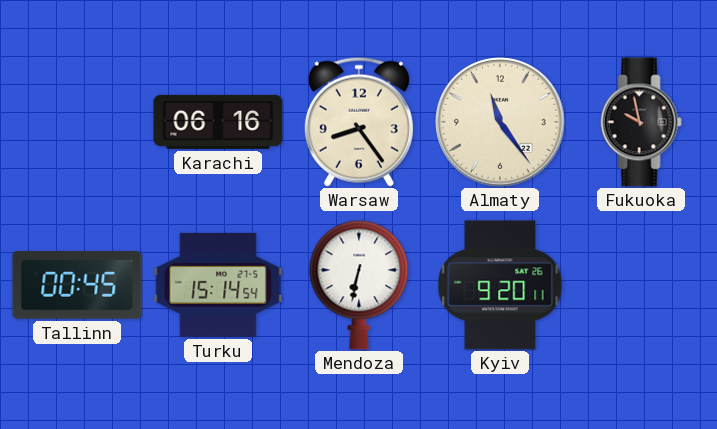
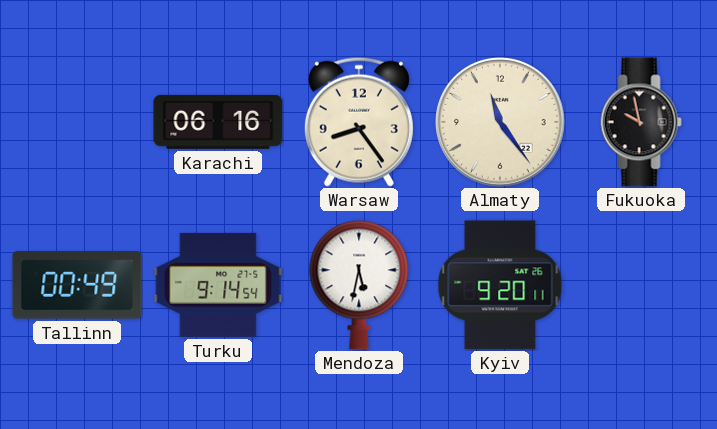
Tallinn: 00:45 -> 00:49
Turku: 15:14 -> 9:14
Mendoza: 6:32 -> 5:32
